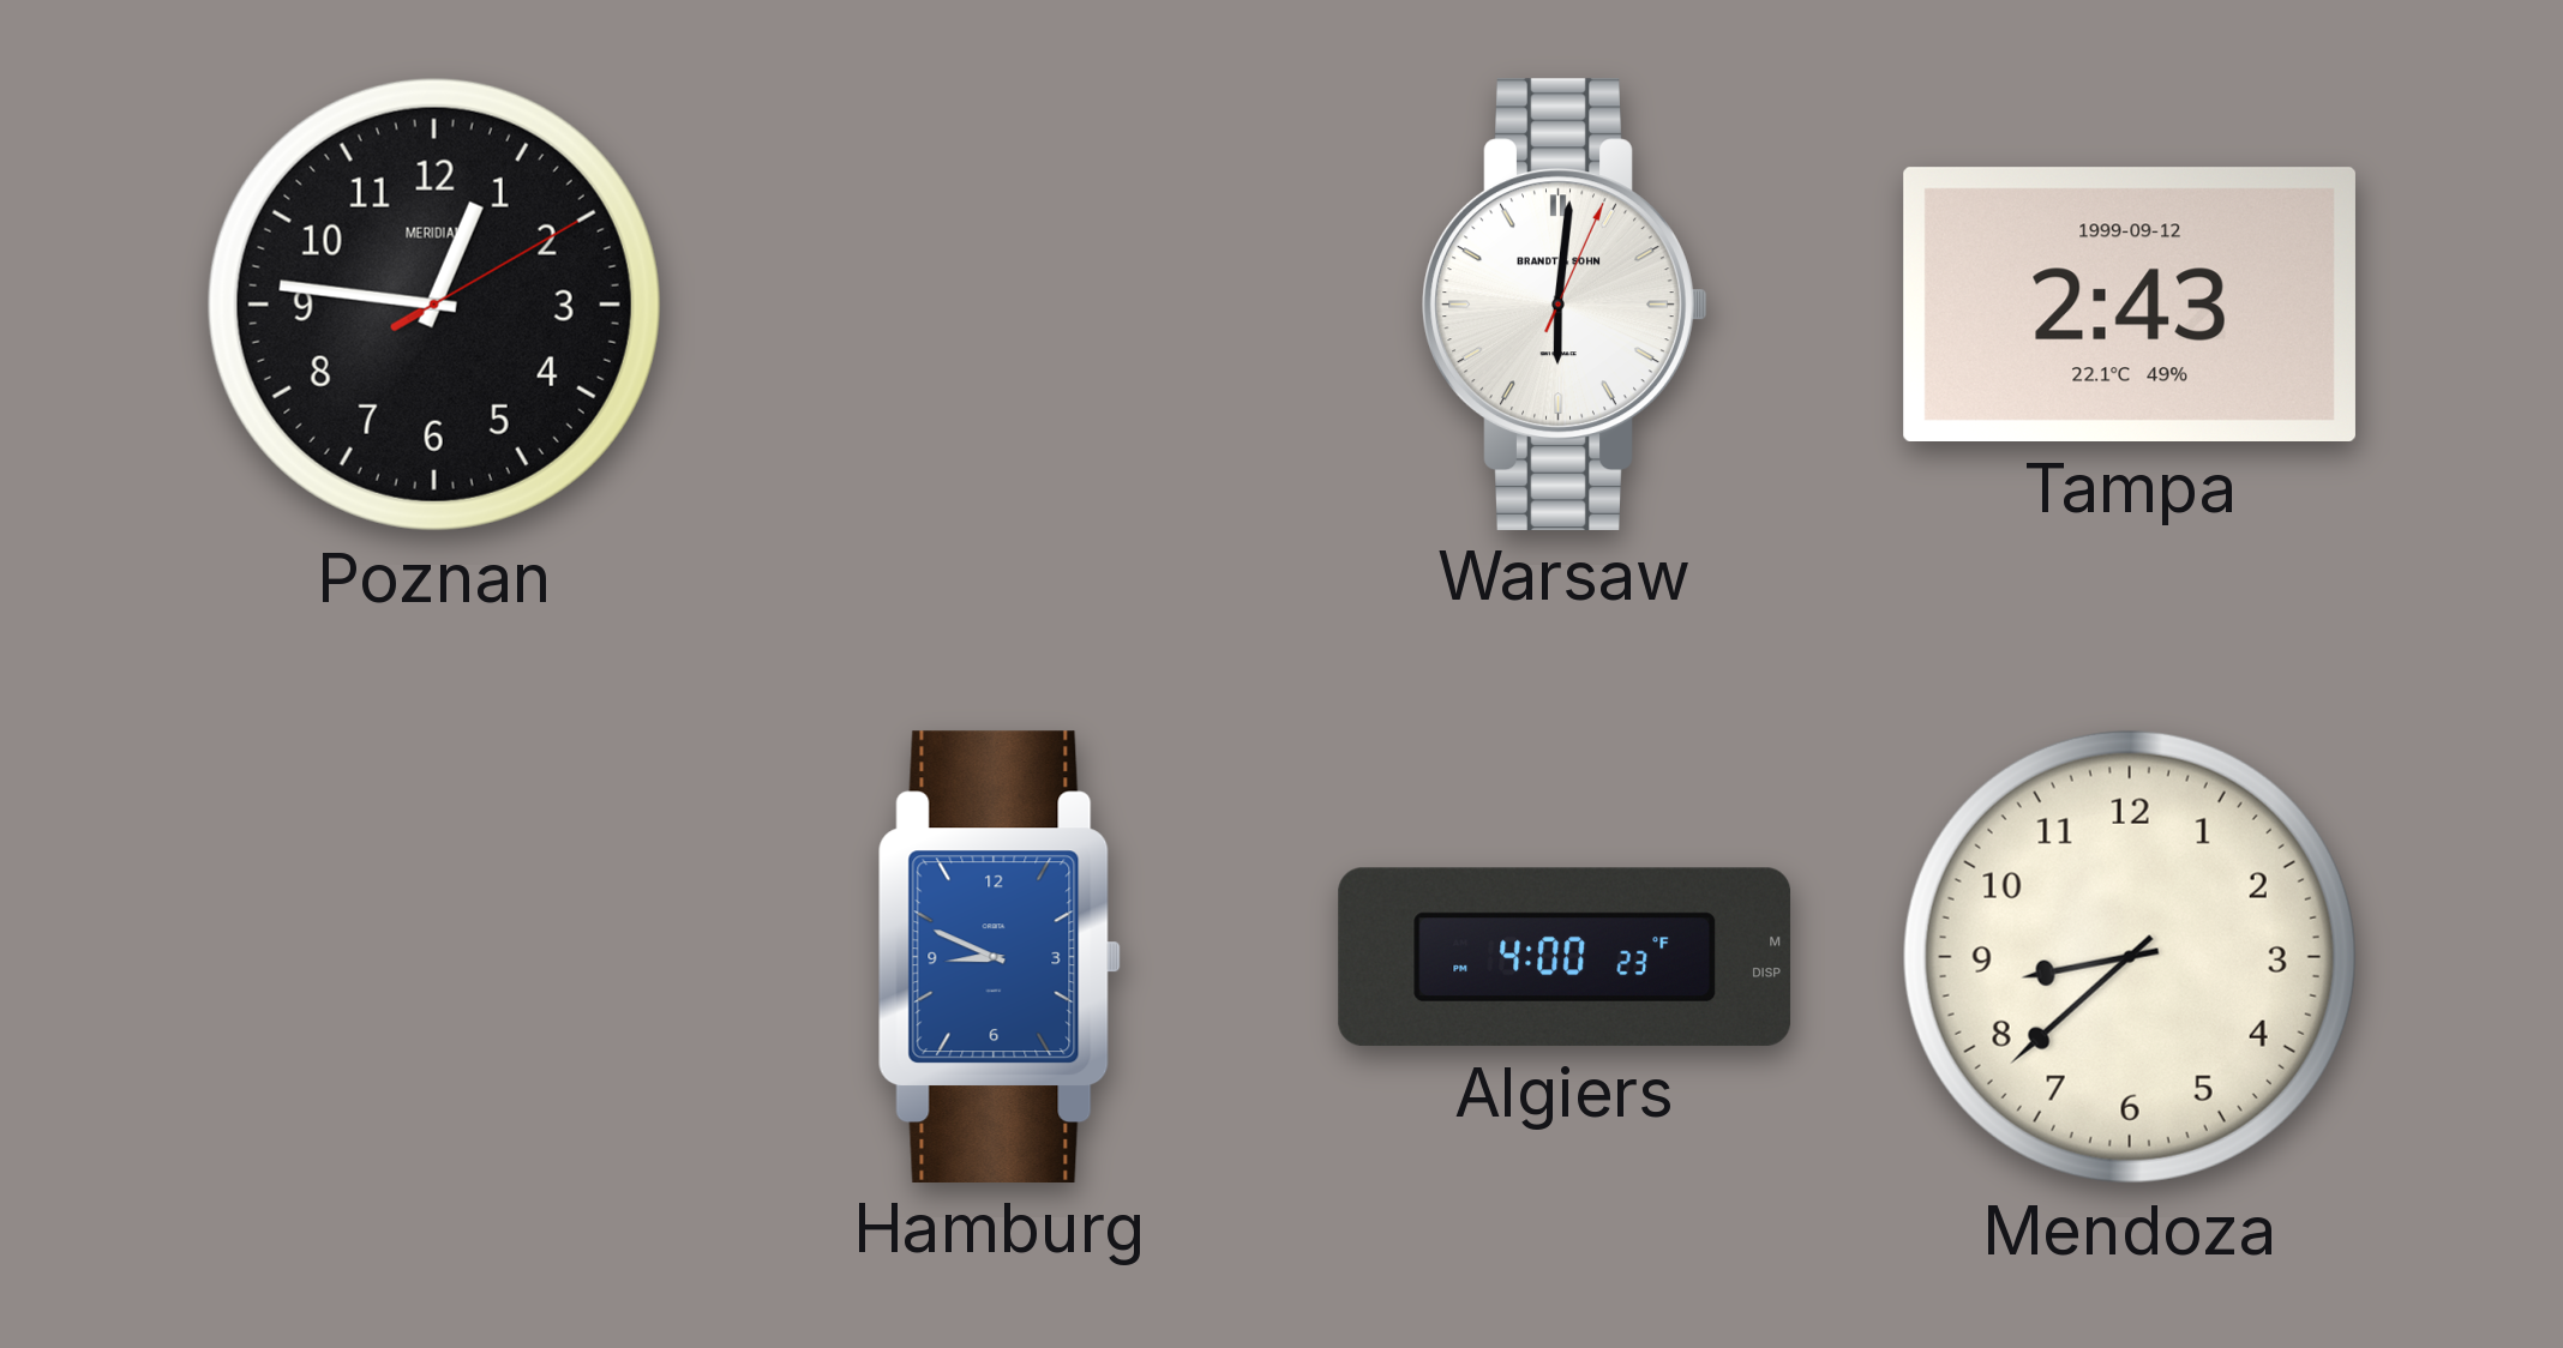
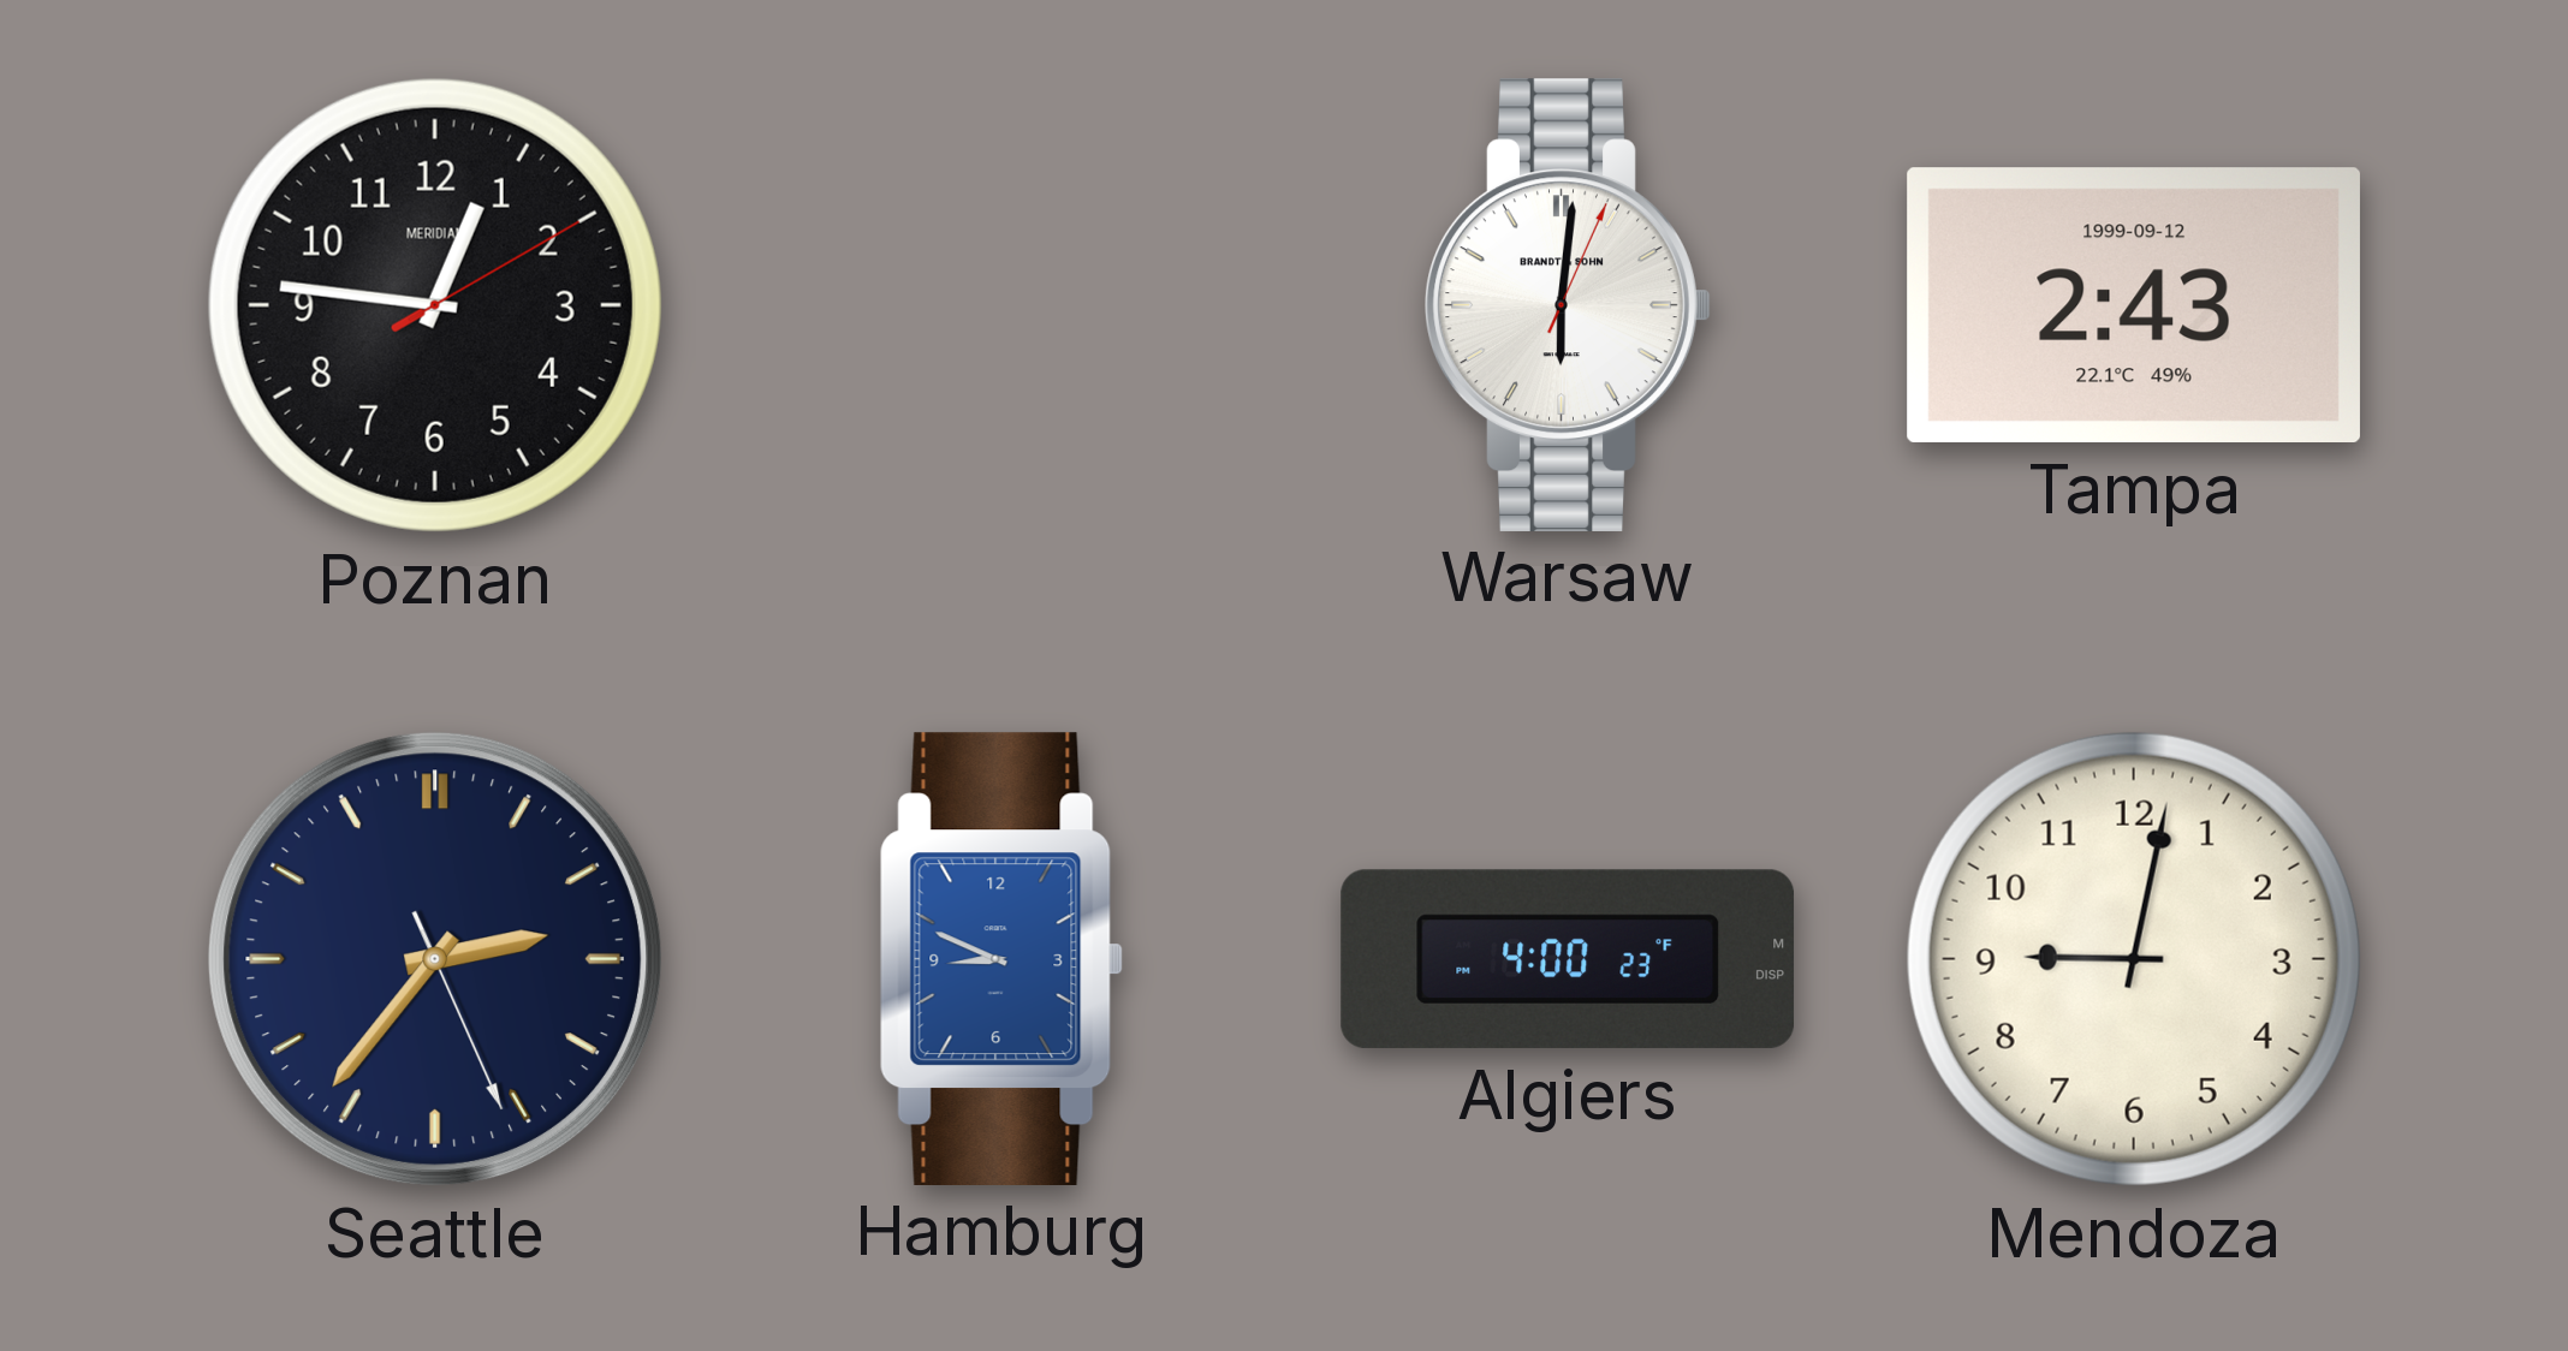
Seattle: none -> 2:36
Mendoza: 8:38 -> 9:02
